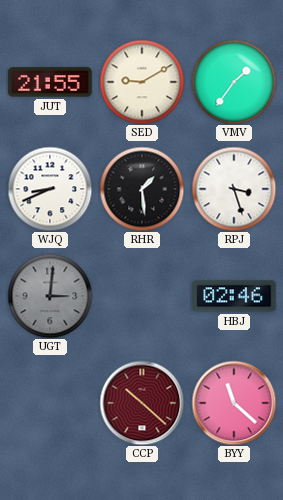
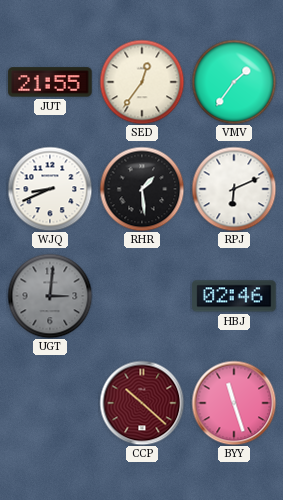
SED: 9:10 -> 12:36
RPJ: 3:27 -> 6:11
BYY: 11:22 -> 11:27
